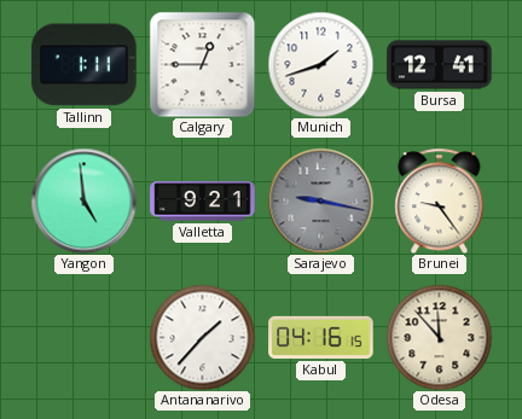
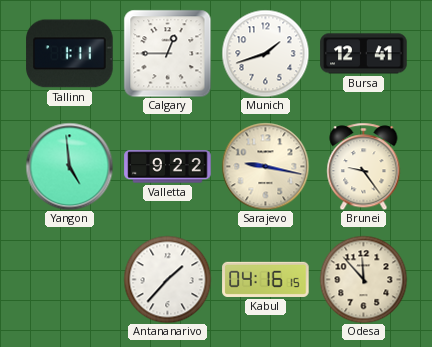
Valletta: 9:21 -> 9:22
Sarajevo dial: grey -> cream
